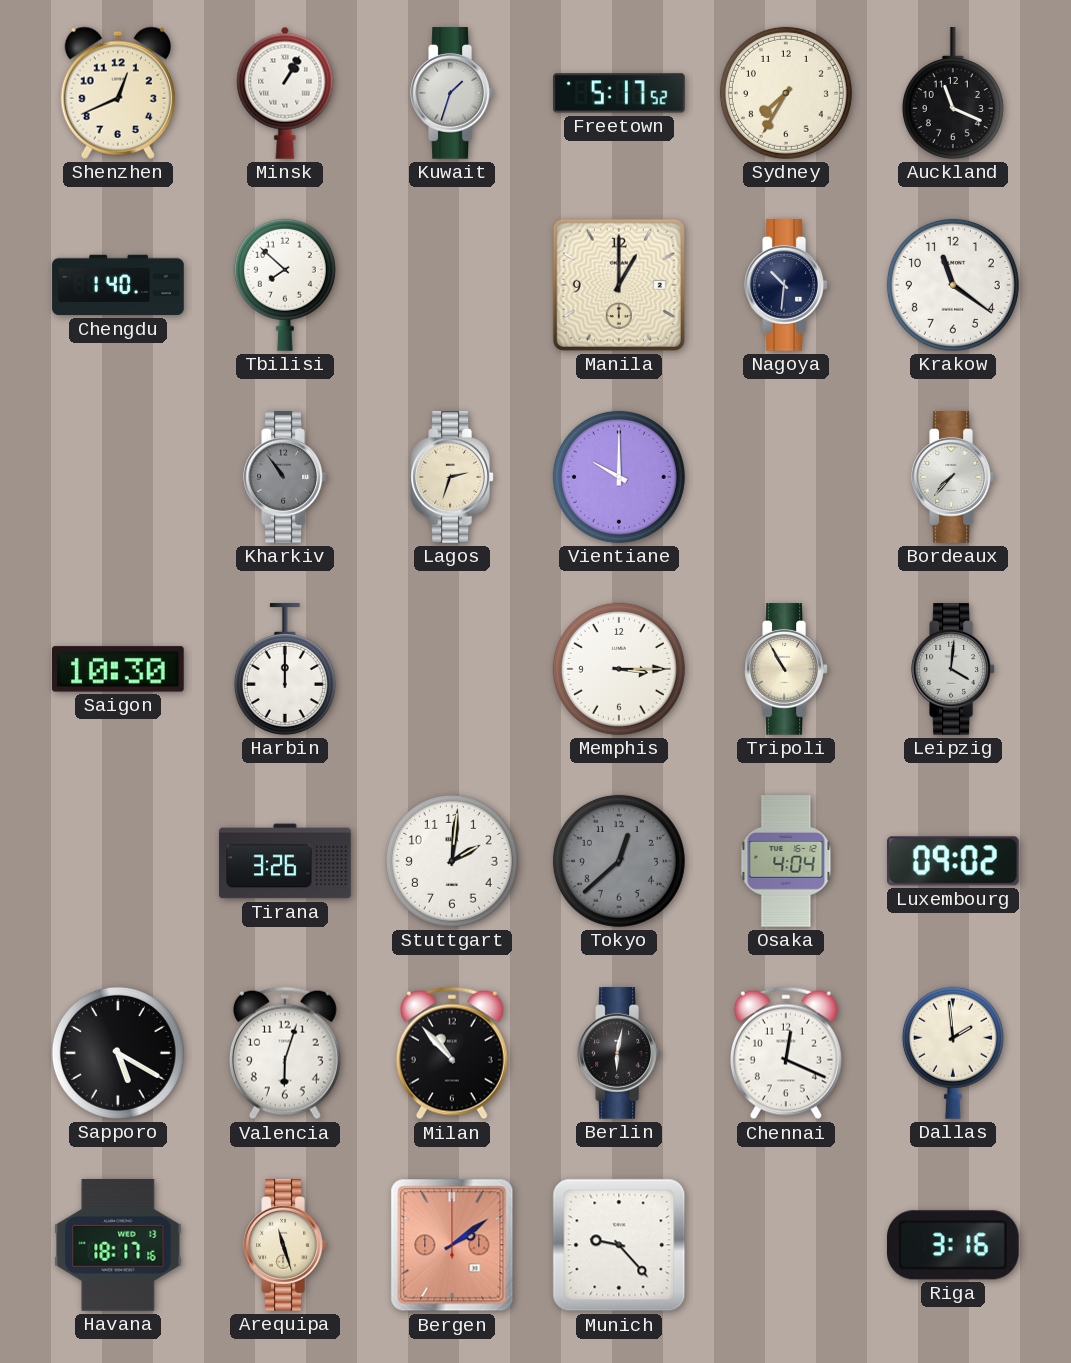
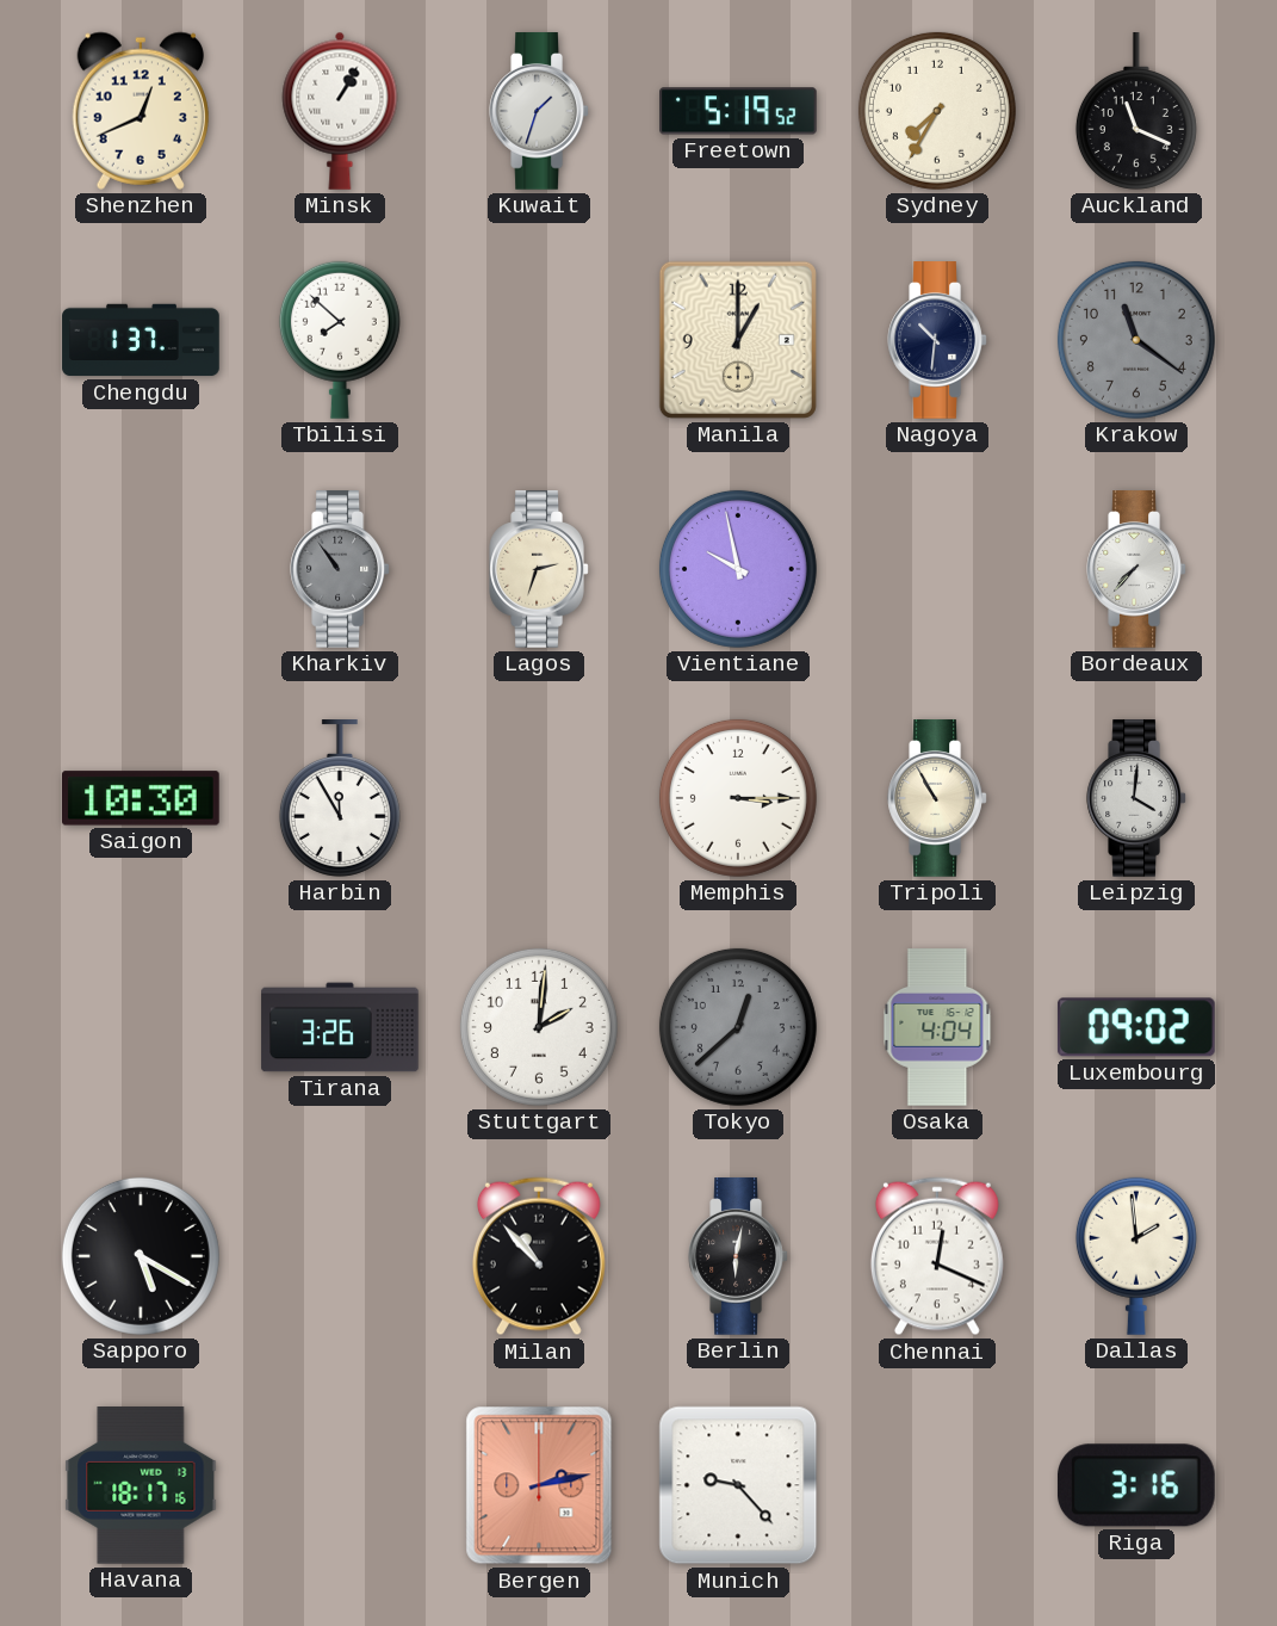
Freetown: 5:17 -> 5:19
Chengdu: 1:40 -> 1:37
Krakow dial: white -> grey
Vientiane: 10:00 -> 9:58
Harbin: 12:00 -> 11:55
Valencia: 6:03 -> none
Arequipa: 11:27 -> none
Bergen: 2:09 -> 2:13
